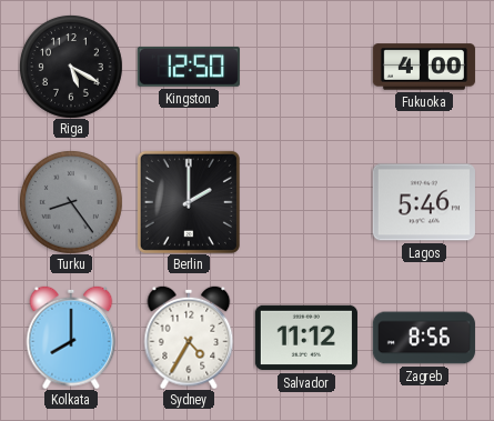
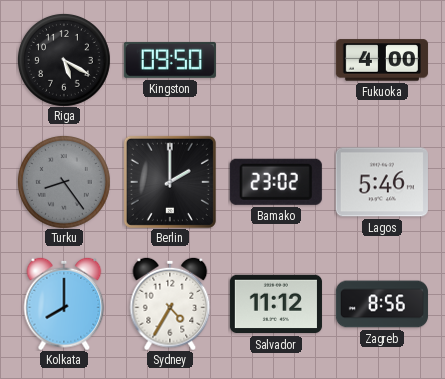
Kingston: 12:50 -> 09:50
Bamako: none -> 23:02
